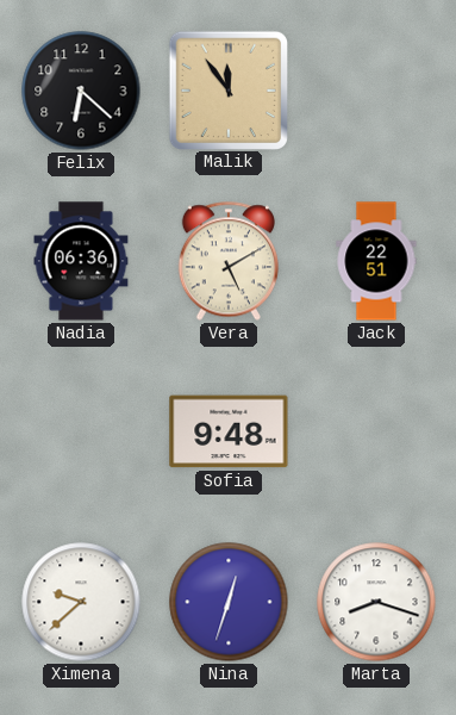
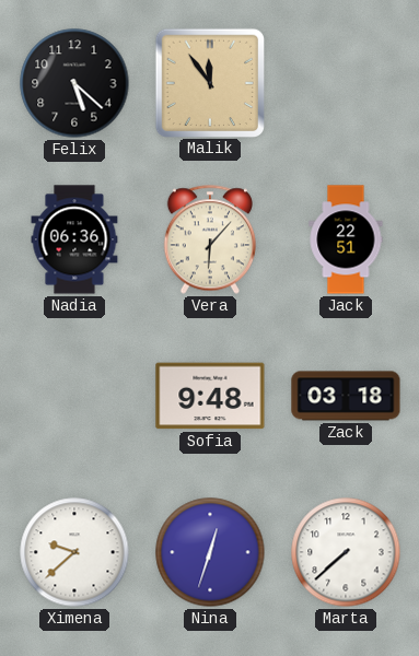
Felix: 6:22 -> 5:22
Vera: 5:10 -> 6:07
Zack: none -> 03:18
Marta: 8:18 -> 7:38
